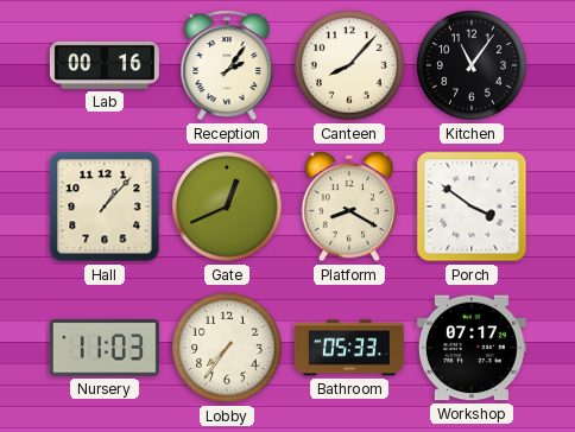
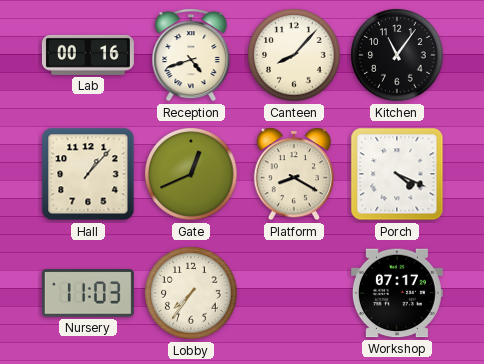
Reception: 2:06 -> 4:42
Porch: 3:51 -> 4:19
Bathroom: 05:33 -> none
